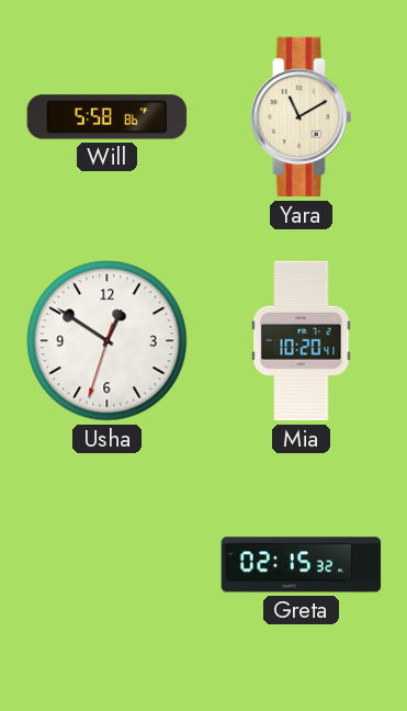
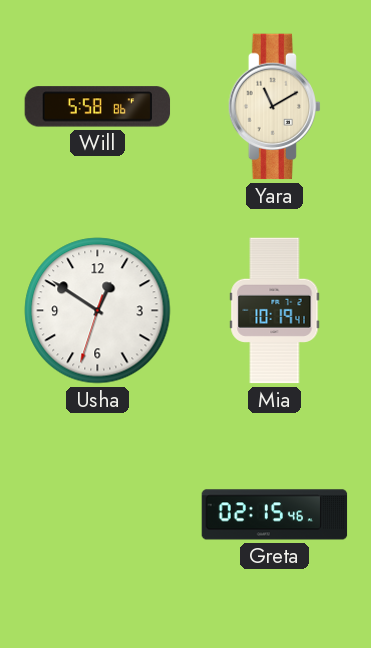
Mia: 10:20 -> 10:19
Greta: 02:15:32 -> 02:15:46
